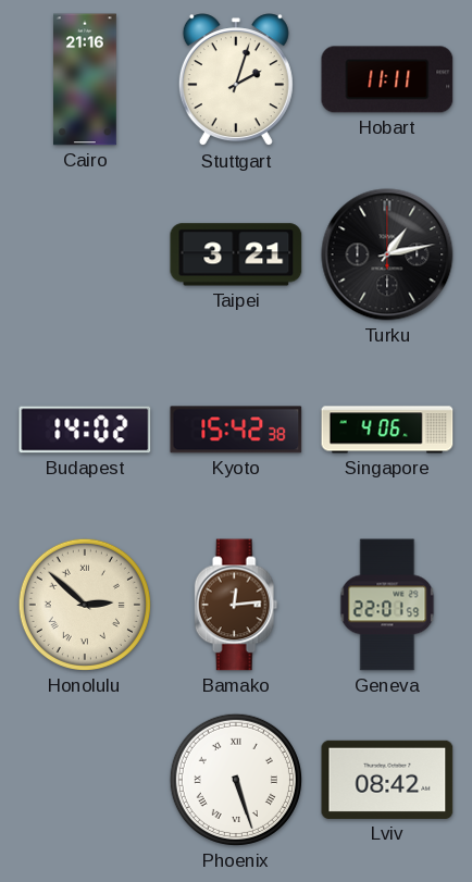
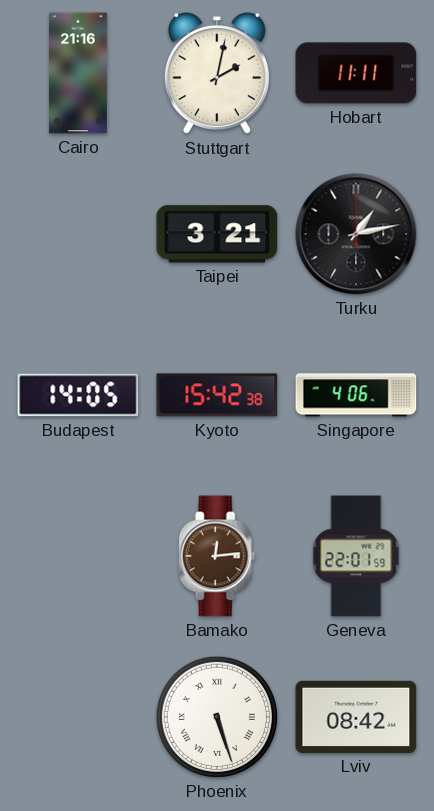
Stuttgart: 2:03 -> 2:02
Budapest: 14:02 -> 14:05
Honolulu: 2:52 -> none
